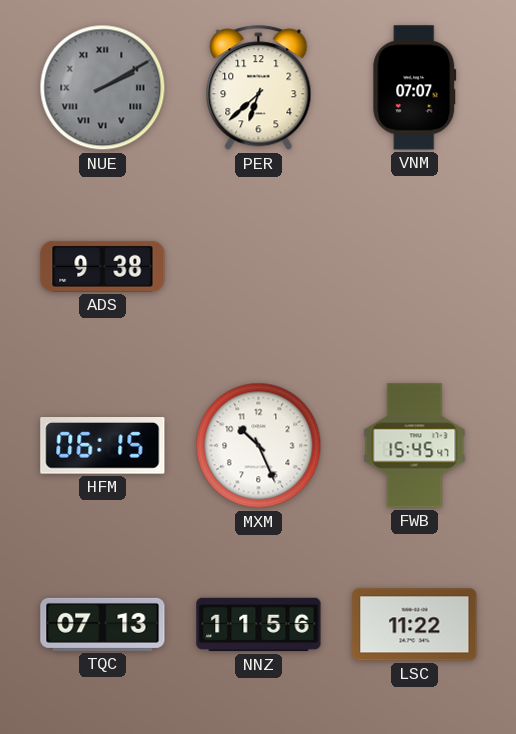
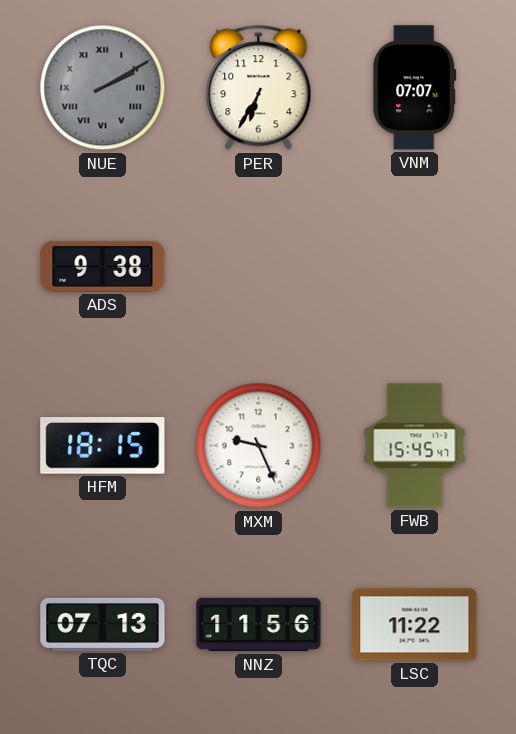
PER: 6:38 -> 6:35
HFM: 06:15 -> 18:15
MXM: 10:26 -> 9:26
